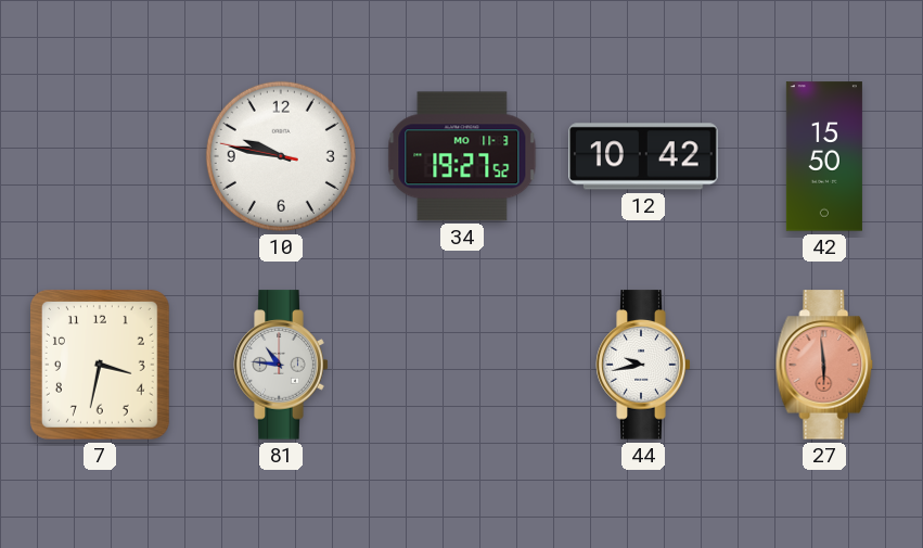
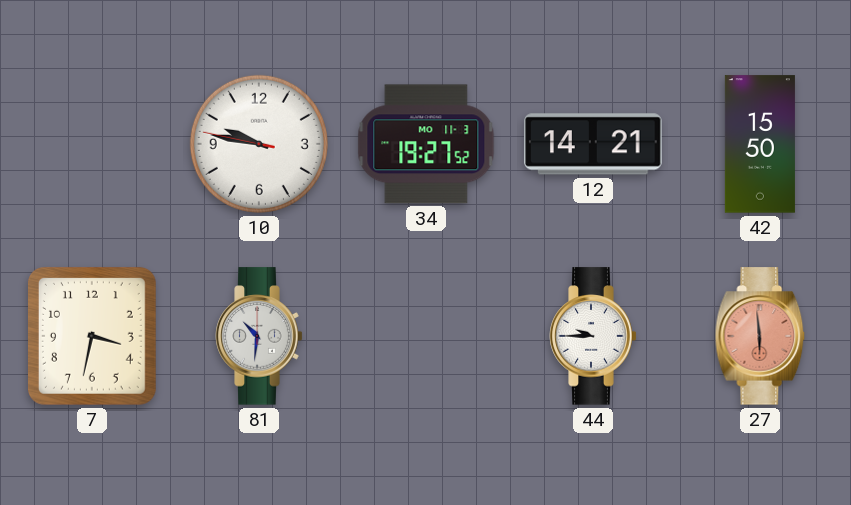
12: 10:42 -> 14:21
81: 10:46 -> 10:31
44: 9:43 -> 9:45
